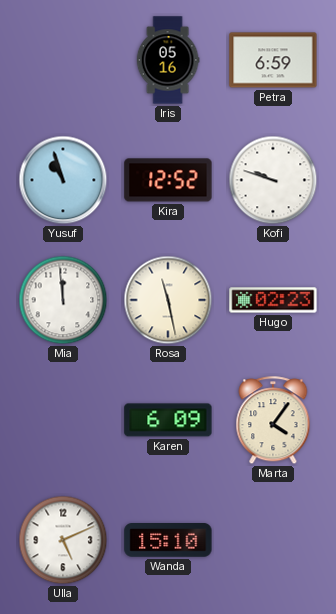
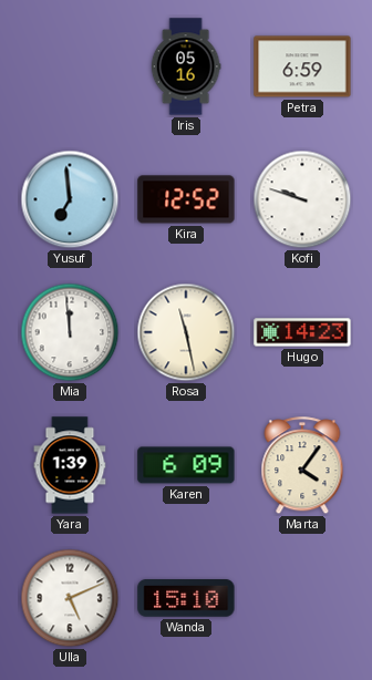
Yusuf: 10:57 -> 6:59
Hugo: 02:23 -> 14:23
Yara: none -> 1:39
